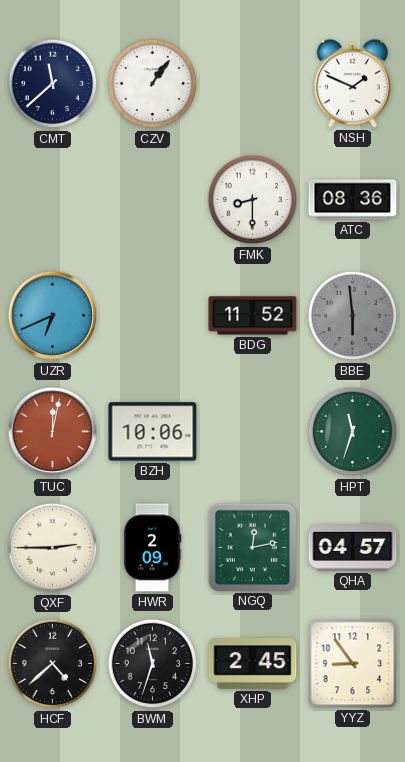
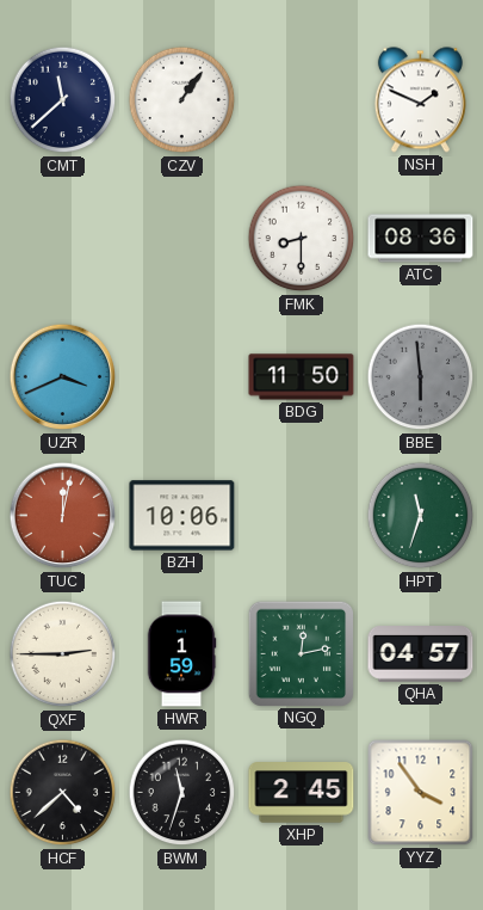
UZR: 6:41 -> 3:41
BDG: 11:52 -> 11:50
HWR: 2:09 -> 1:59
YYZ: 8:54 -> 3:54
